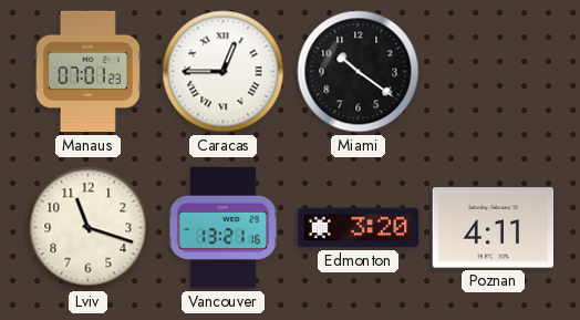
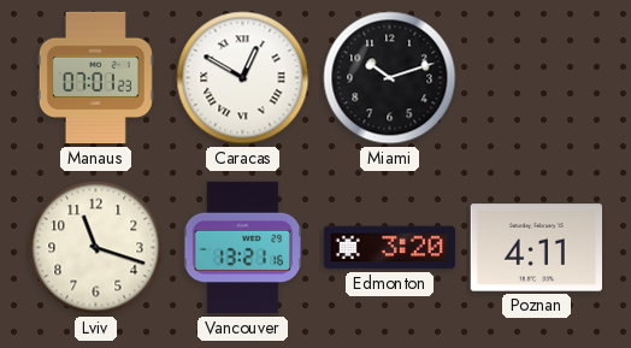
Caracas: 12:45 -> 12:50
Miami: 10:21 -> 10:12
